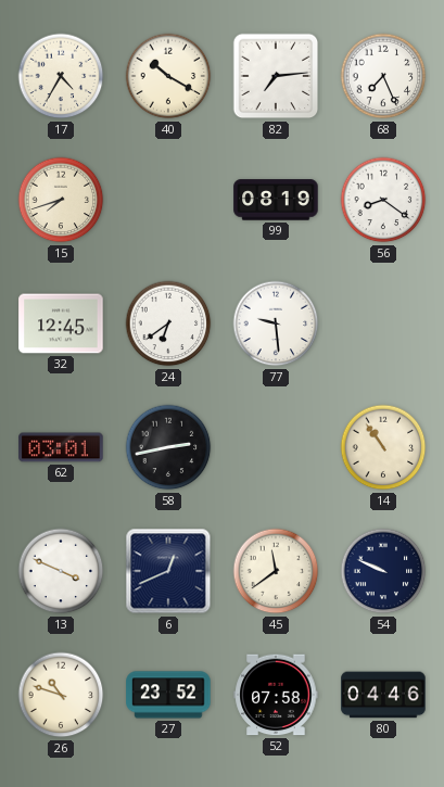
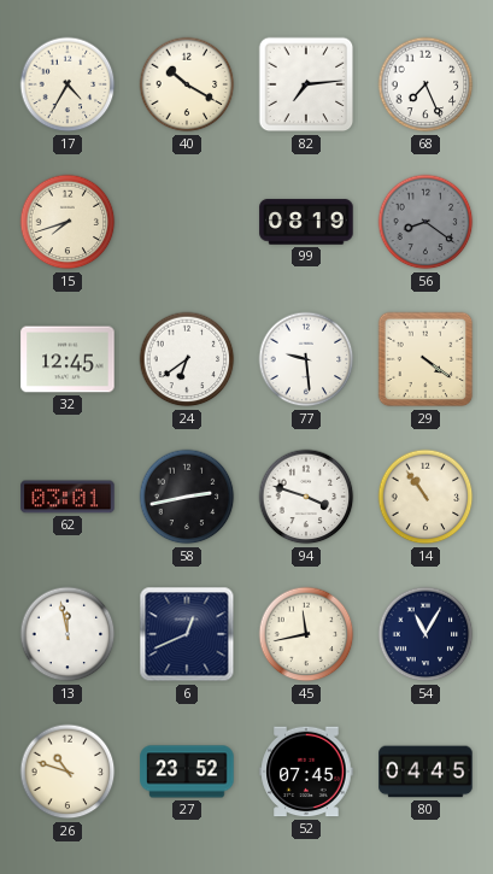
56 dial: white -> grey
29: none -> 4:21
94: none -> 3:48
13: 3:49 -> 11:58
45: 11:39 -> 11:43
54: 9:49 -> 11:05
52: 07:58 -> 07:45
80: 04:46 -> 04:45
